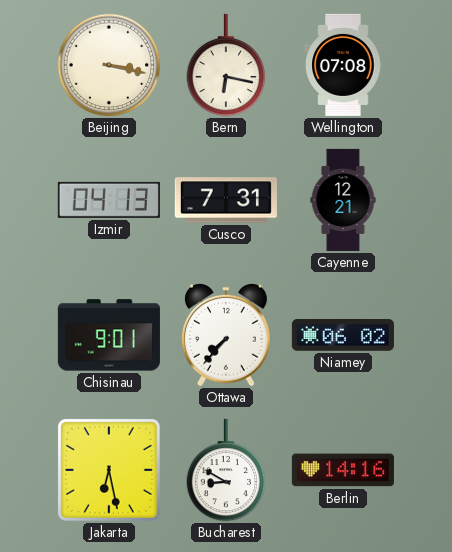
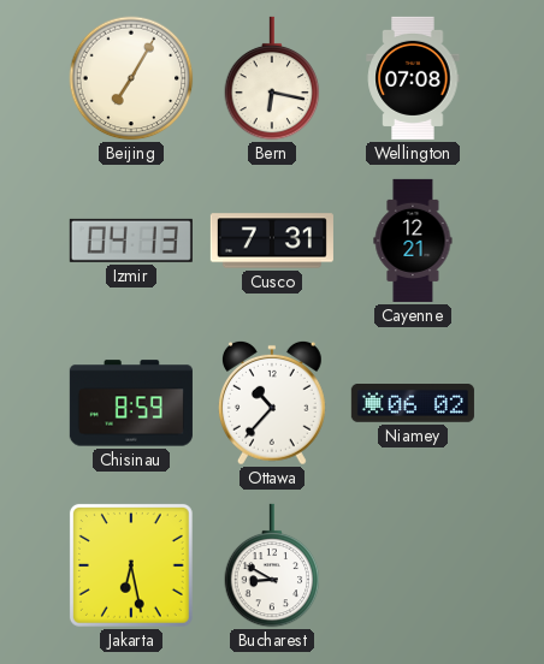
Beijing: 3:17 -> 7:05
Chisinau: 9:01 -> 8:59
Ottawa: 7:37 -> 10:37
Berlin: 14:16 -> none
